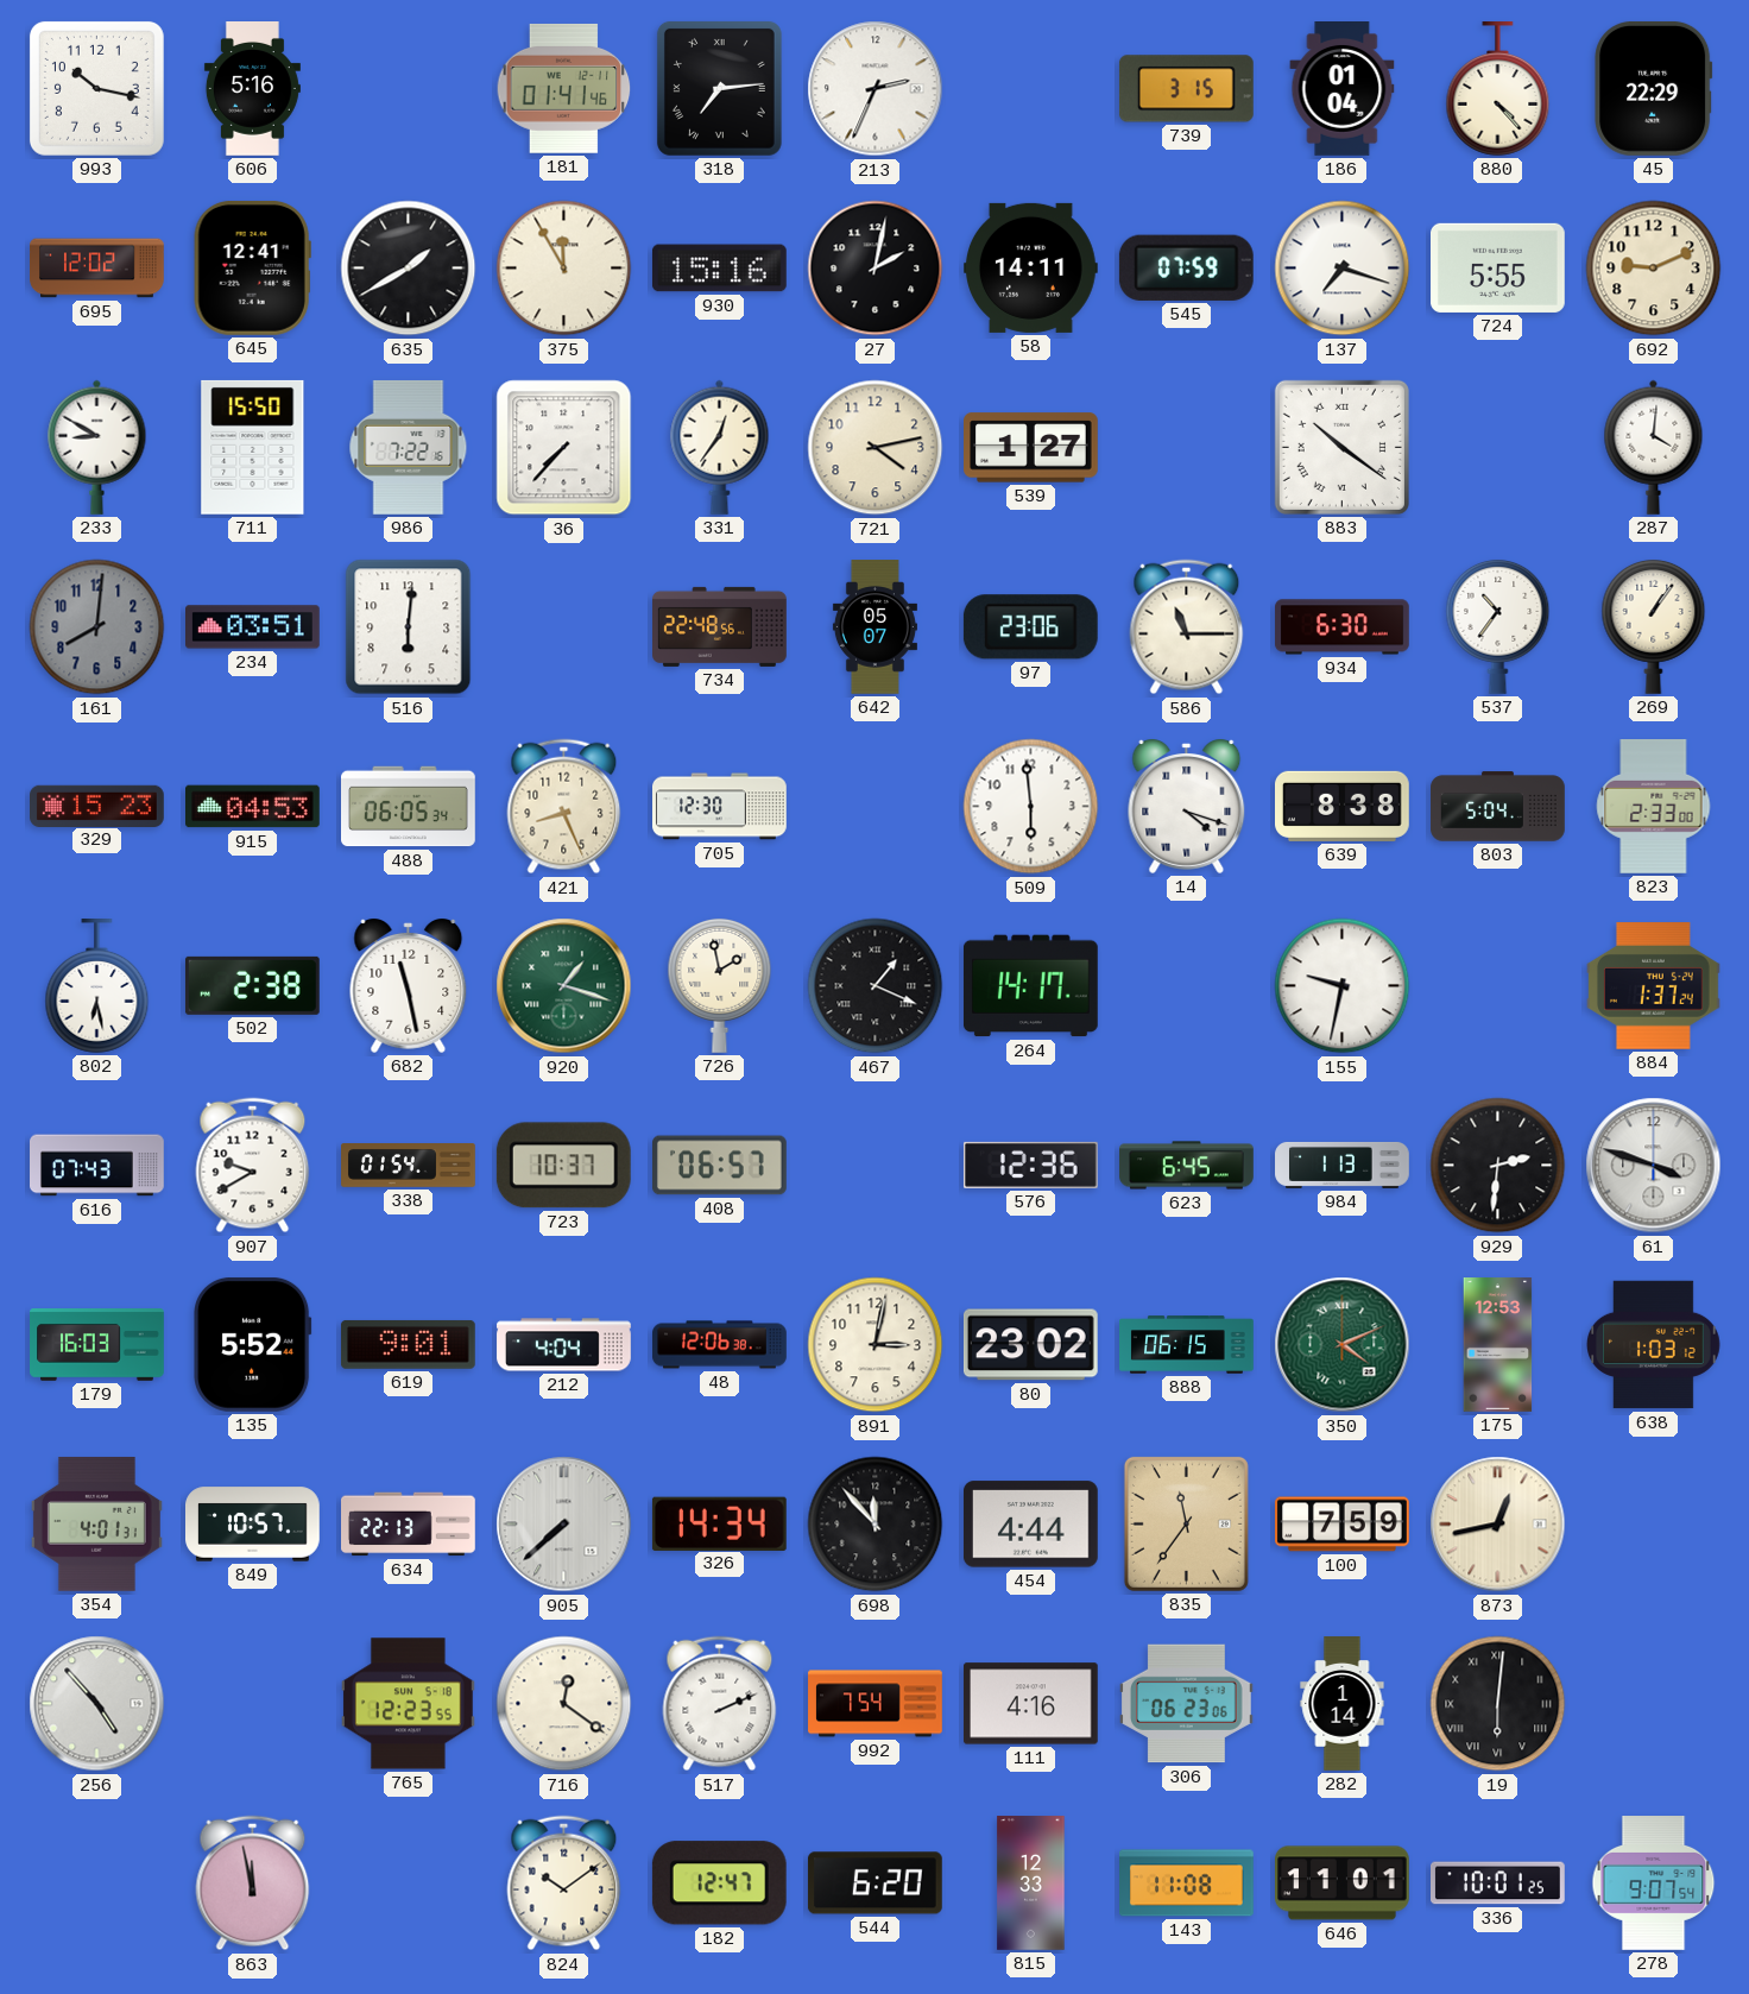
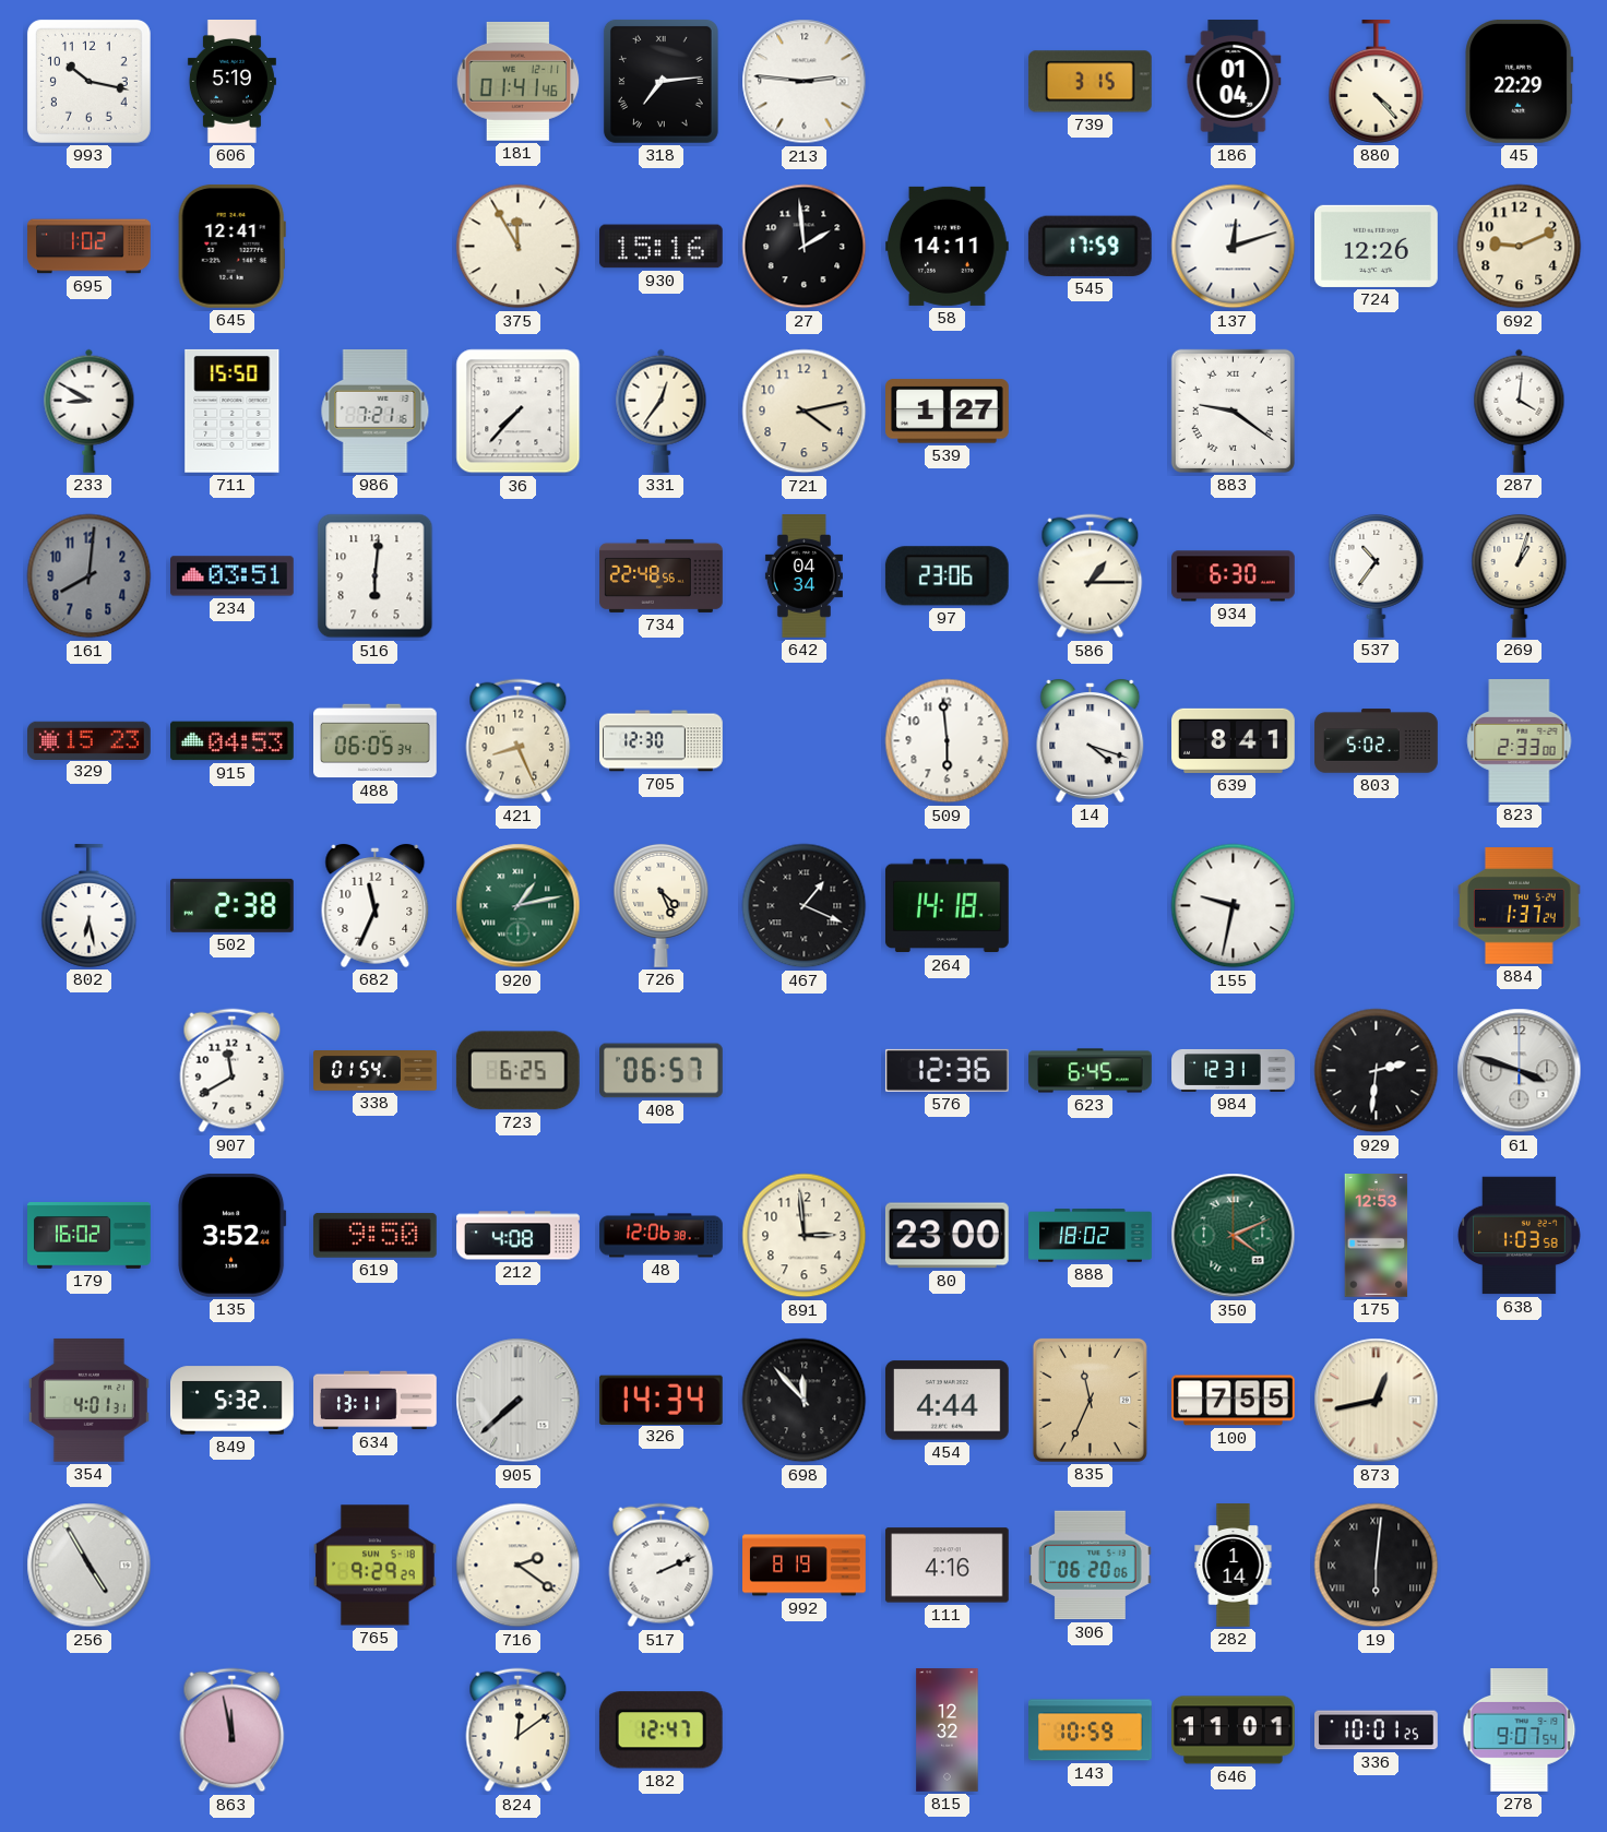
606: 5:16 -> 5:19
213: 2:34 -> 2:46
695: 12:02 -> 1:02
635: 1:40 -> none
27: 2:02 -> 1:59
545: 07:59 -> 17:59
137: 7:18 -> 12:12
724: 5:55 -> 12:26
986: 7:22 -> 7:21
883: 10:21 -> 9:21
642: 05:07 -> 04:34
586: 11:15 -> 1:15
269: 1:06 -> 1:03
639: 8:38 -> 8:41
803: 5:04 -> 5:02
682: 11:28 -> 11:34
920: 1:18 -> 1:13
726: 1:58 -> 4:26
264: 14:17 -> 14:18
616: 07:43 -> none
907: 9:40 -> 11:40
723: 10:37 -> 6:25
984: 1:13 -> 12:31
179: 16:03 -> 16:02
135: 5:52 -> 3:52
619: 9:01 -> 9:50
212: 4:04 -> 4:08
891: 3:02 -> 2:59
80: 23:02 -> 23:00
888: 06:15 -> 18:02
638: 1:03:12 -> 1:03:58
849: 10:57 -> 5:32
634: 22:13 -> 13:11
835: 11:36 -> 11:34
100: 7:59 -> 7:55
256: 4:53 -> 4:55
765: 12:23 -> 9:29
716: 12:21 -> 2:21
992: 7:54 -> 8:19
306: 06:23 -> 06:20
824: 10:09 -> 12:09
544: 6:20 -> none
815: 12:33 -> 12:32
143: 11:08 -> 10:59
